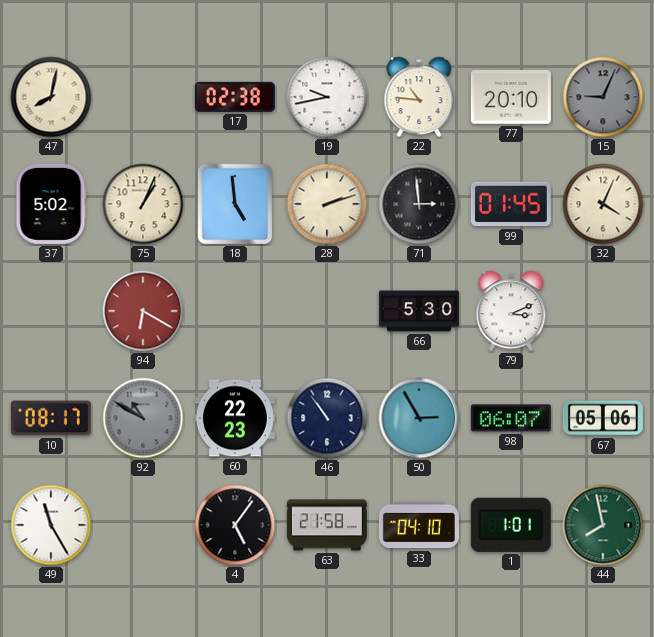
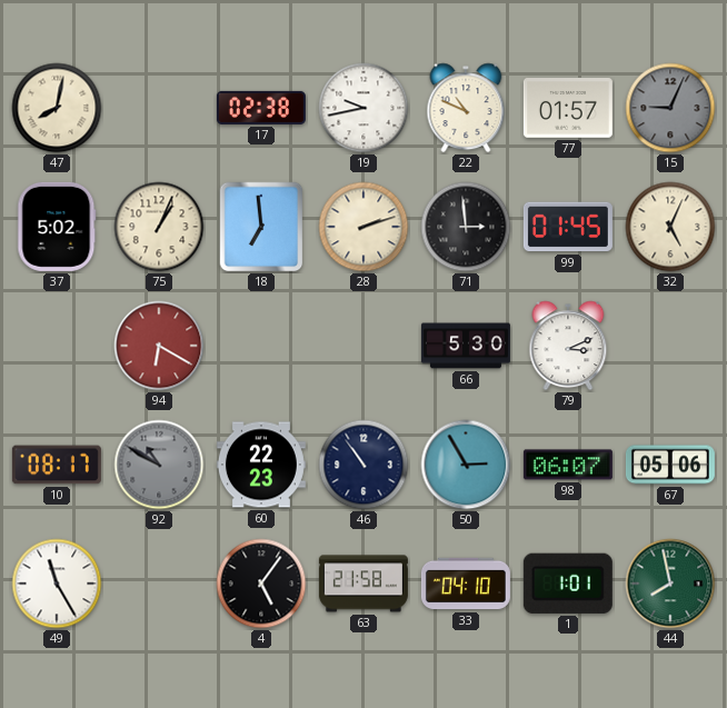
22: 10:46 -> 10:49
77: 20:10 -> 01:57
18: 4:59 -> 6:59
32: 4:04 -> 5:04
